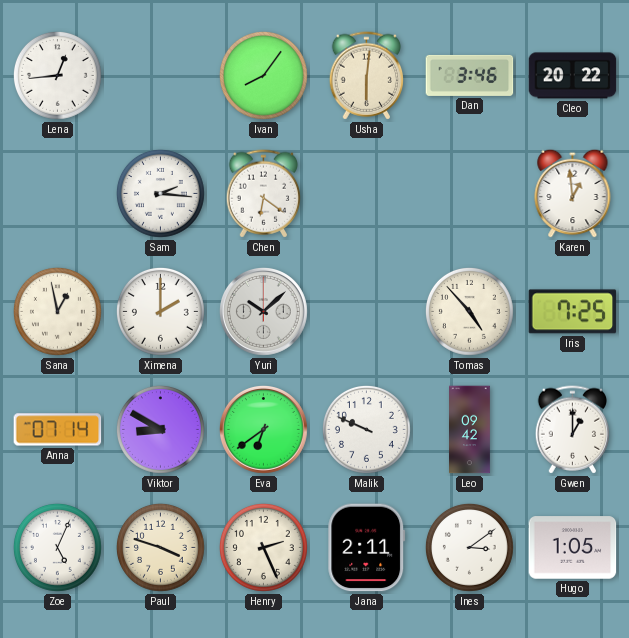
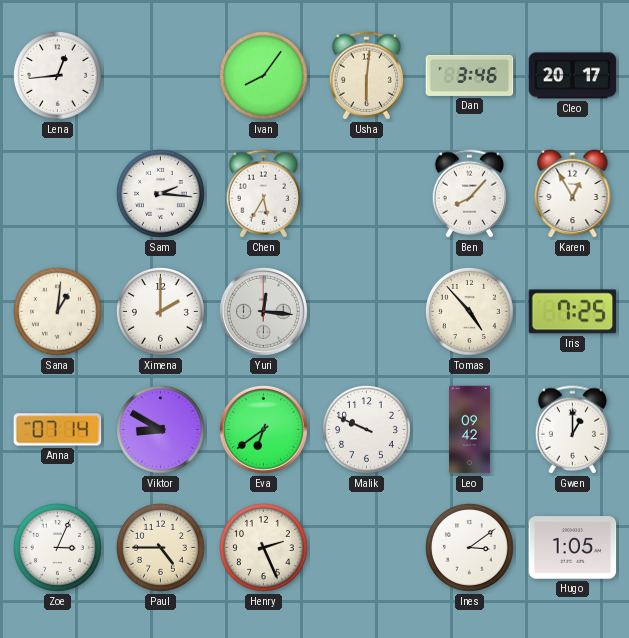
Cleo: 20:22 -> 20:17
Chen: 6:21 -> 5:35
Ben: none -> 8:07
Karen: 12:59 -> 12:55
Sana: 12:58 -> 1:01
Yuri: 10:08 -> 12:16
Zoe: 5:04 -> 3:04
Paul: 3:48 -> 4:45
Jana: 2:11 -> none
